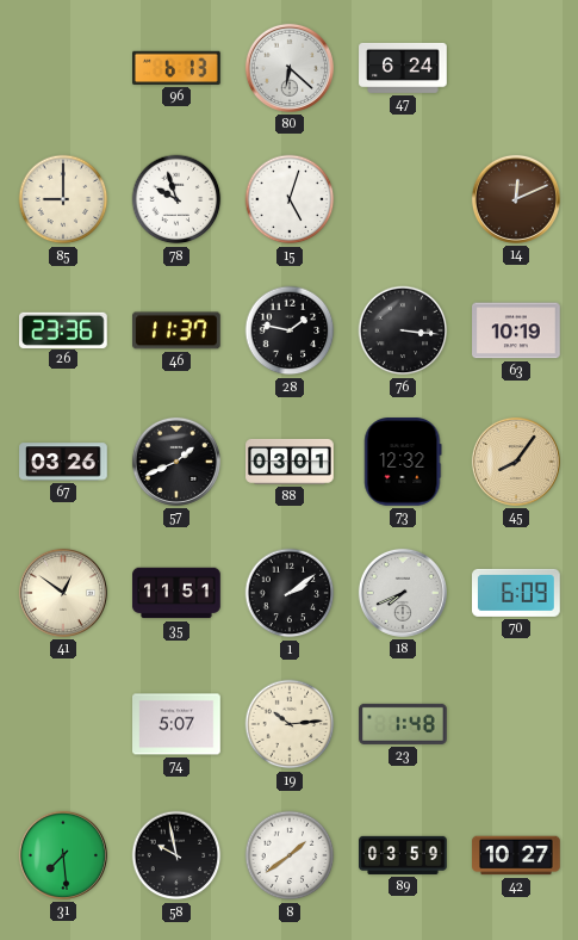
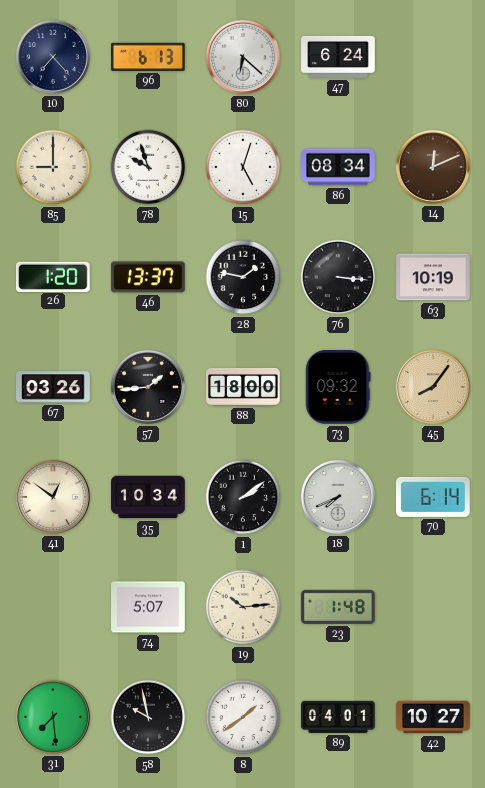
10: none -> 7:23
86: none -> 08:34
26: 23:36 -> 1:20
46: 11:37 -> 13:37
57: 1:41 -> 1:44
88: 03:01 -> 18:00
73: 12:32 -> 09:32
35: 11:51 -> 10:34
70: 6:09 -> 6:14
89: 03:59 -> 04:01
